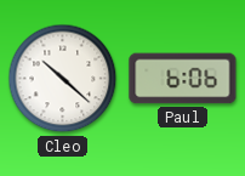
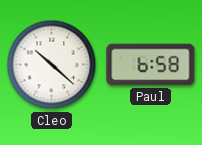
Paul: 6:06 -> 6:58
